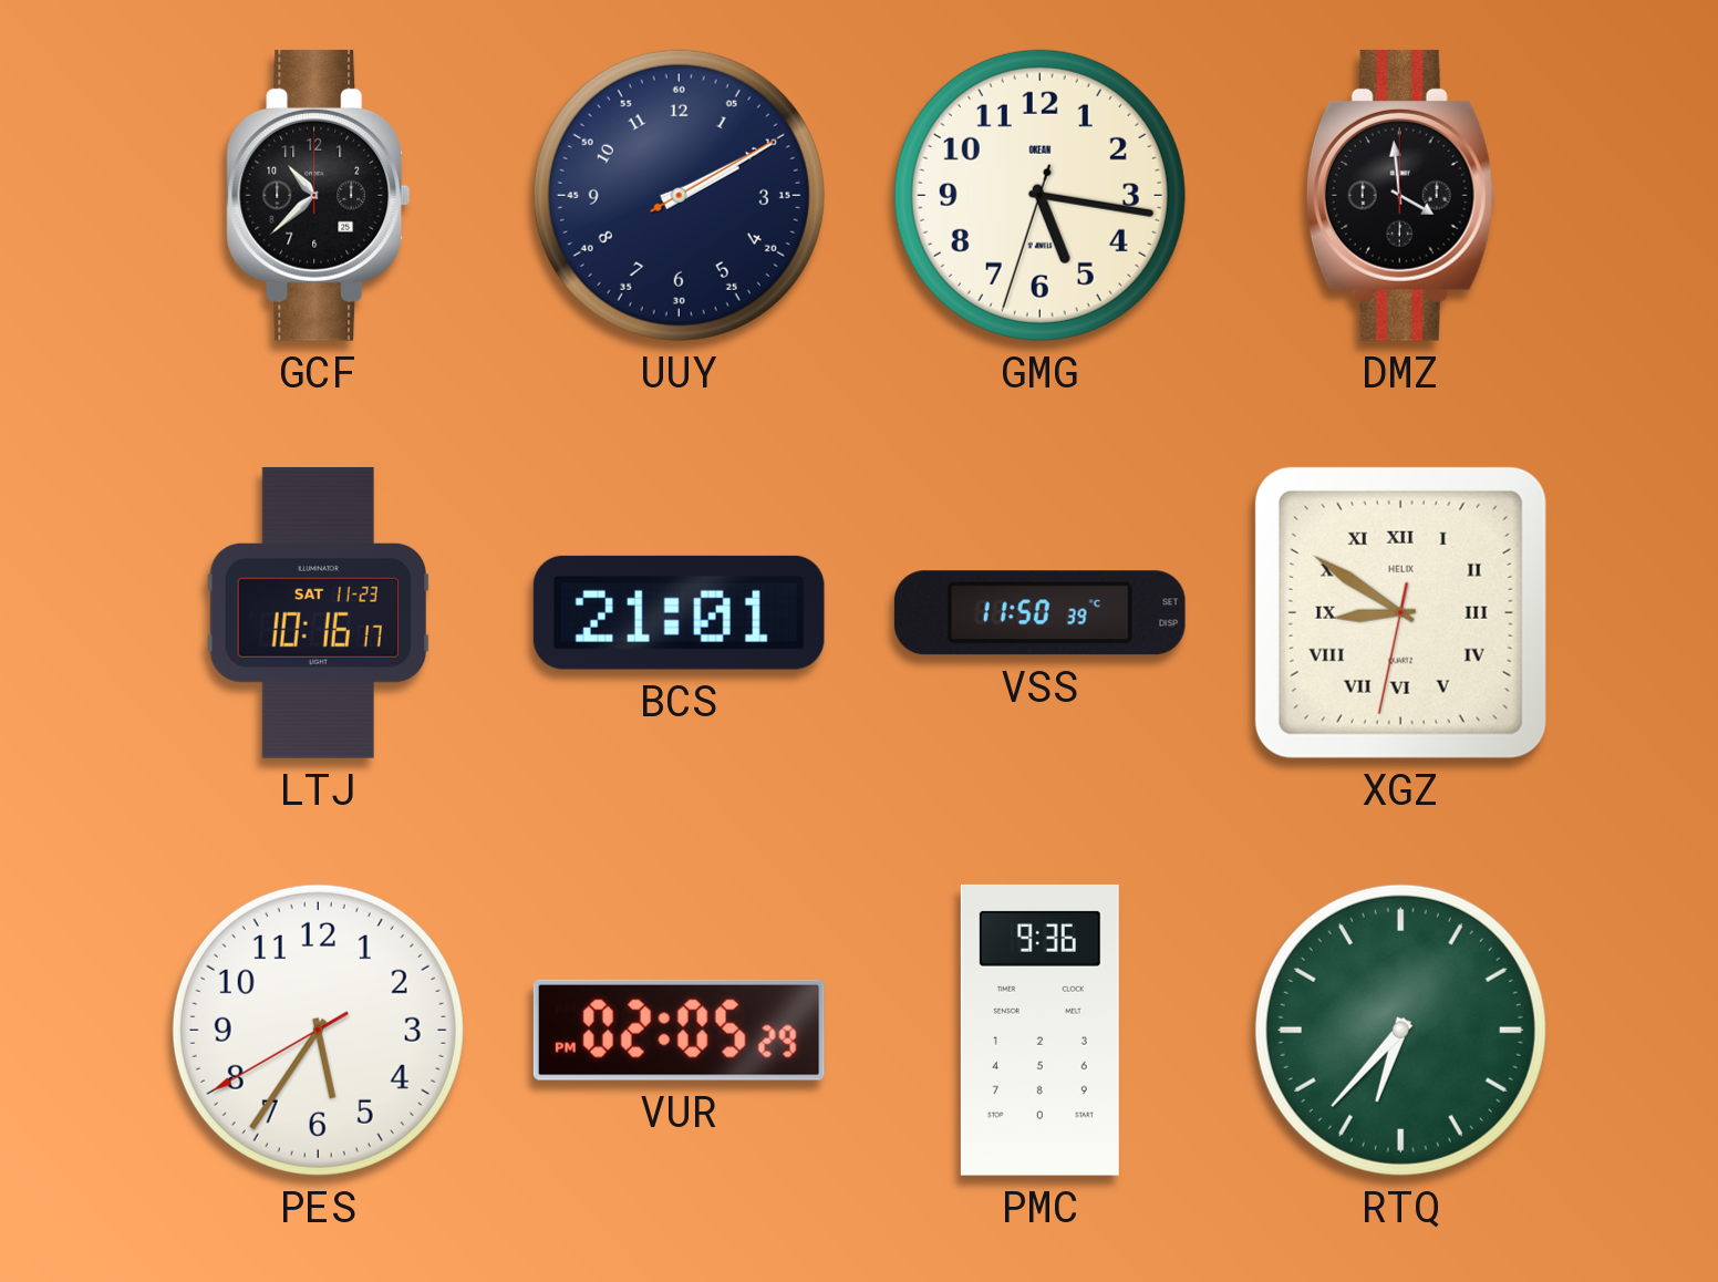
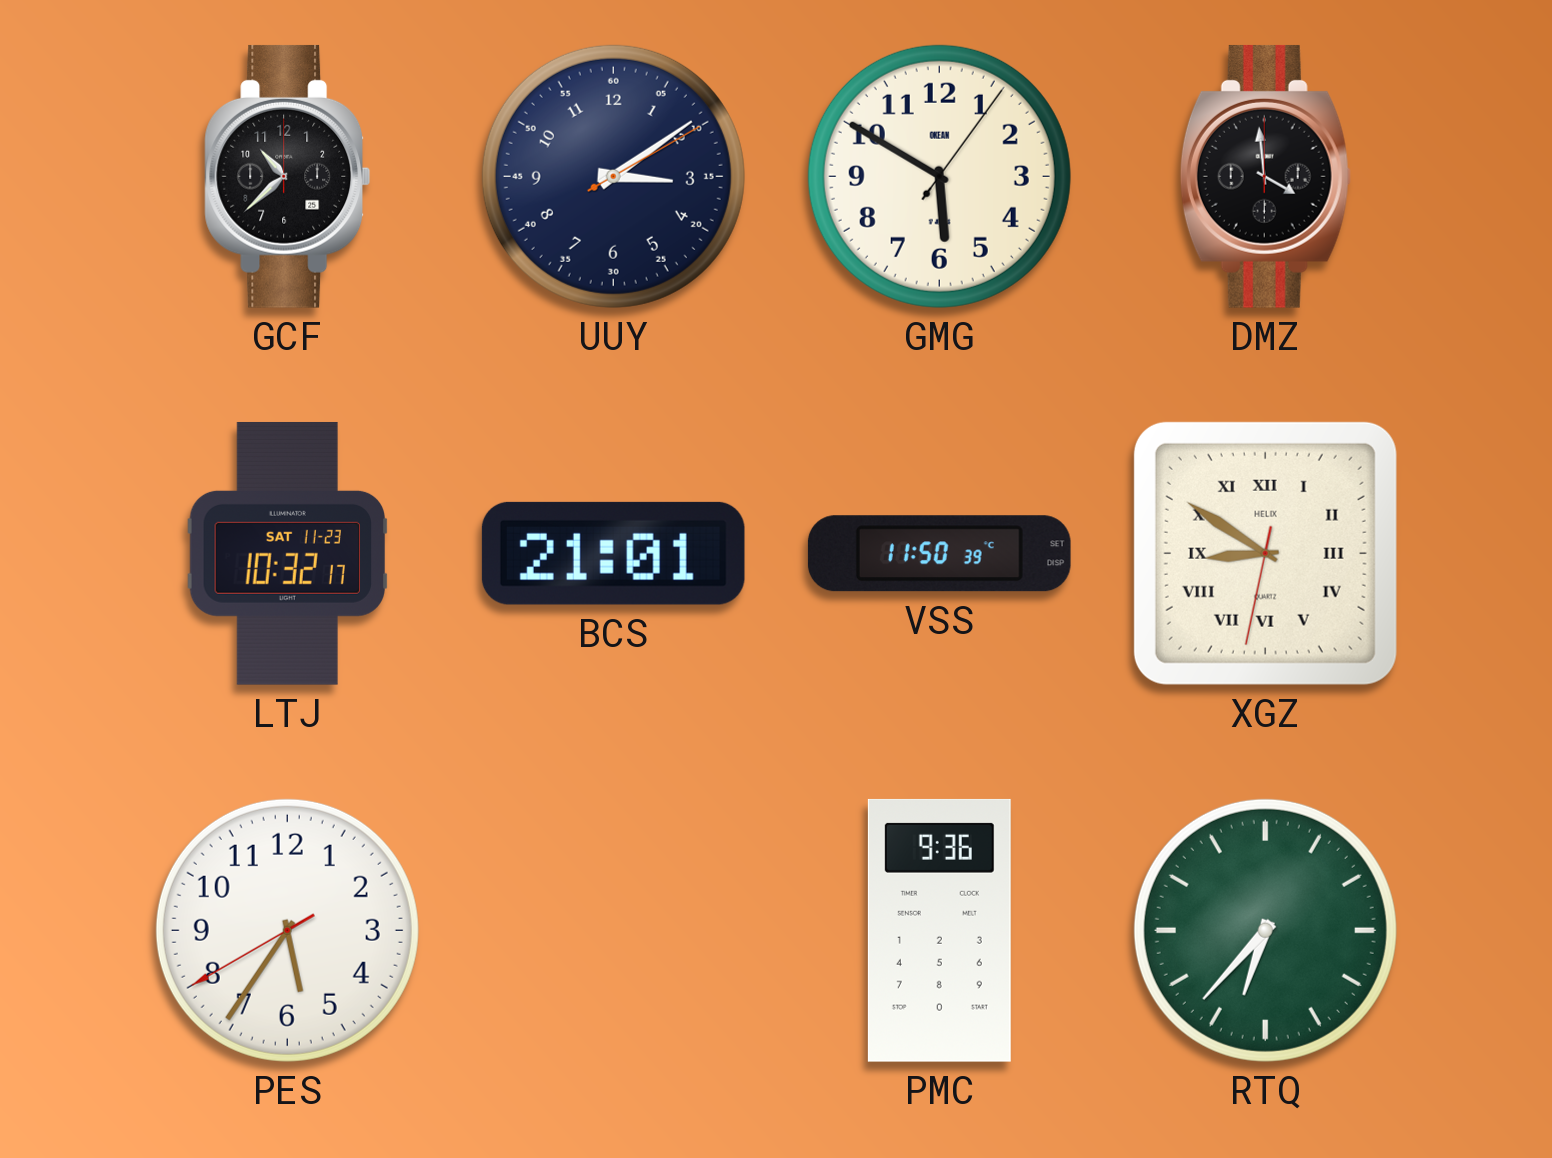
UUY: 2:10 -> 3:09
GMG: 5:16 -> 5:50
LTJ: 10:16 -> 10:32
VUR: 02:05 -> none
